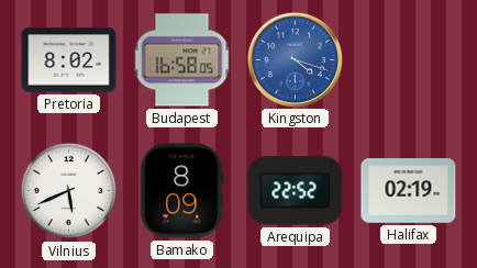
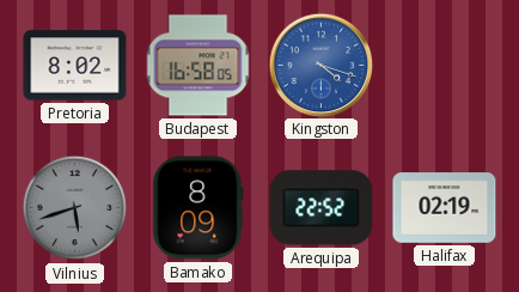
Vilnius: 5:41 -> 5:42
Vilnius dial: white -> grey
